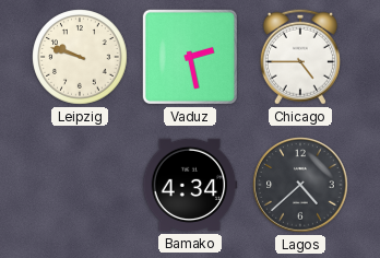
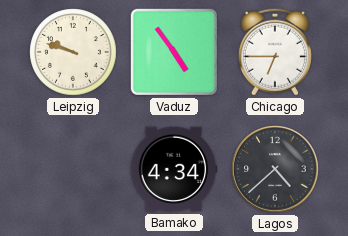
Vaduz: 2:28 -> 4:54
Chicago: 4:45 -> 6:45
